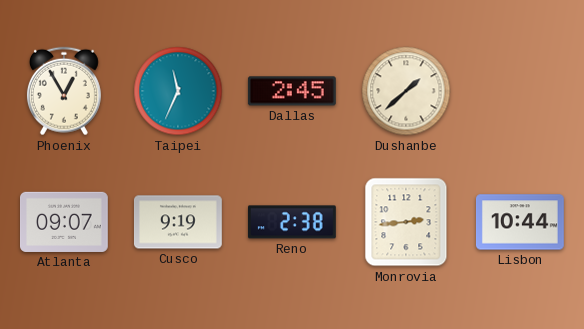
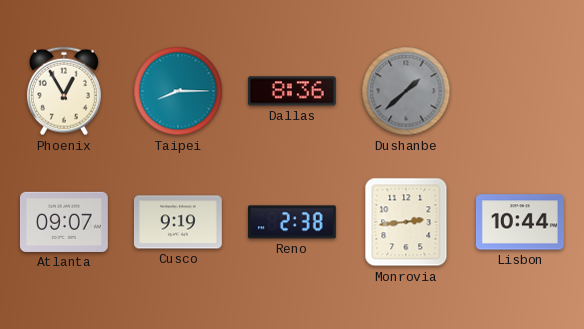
Taipei: 11:34 -> 8:15
Dallas: 2:45 -> 8:36
Dushanbe dial: cream -> grey
